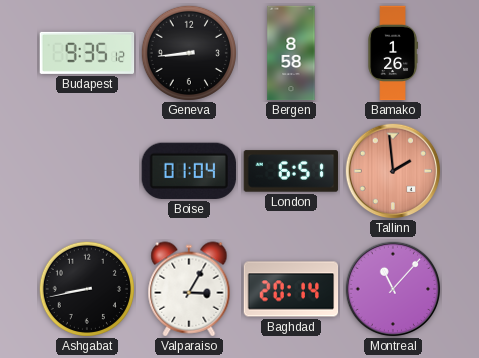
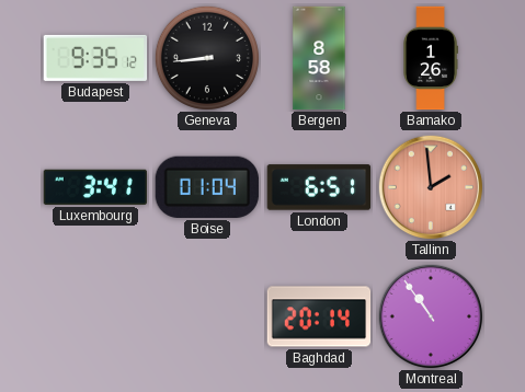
Luxembourg: none -> 3:41
Ashgabat: 8:43 -> none
Valparaiso: 3:05 -> none
Montreal: 11:07 -> 10:54
